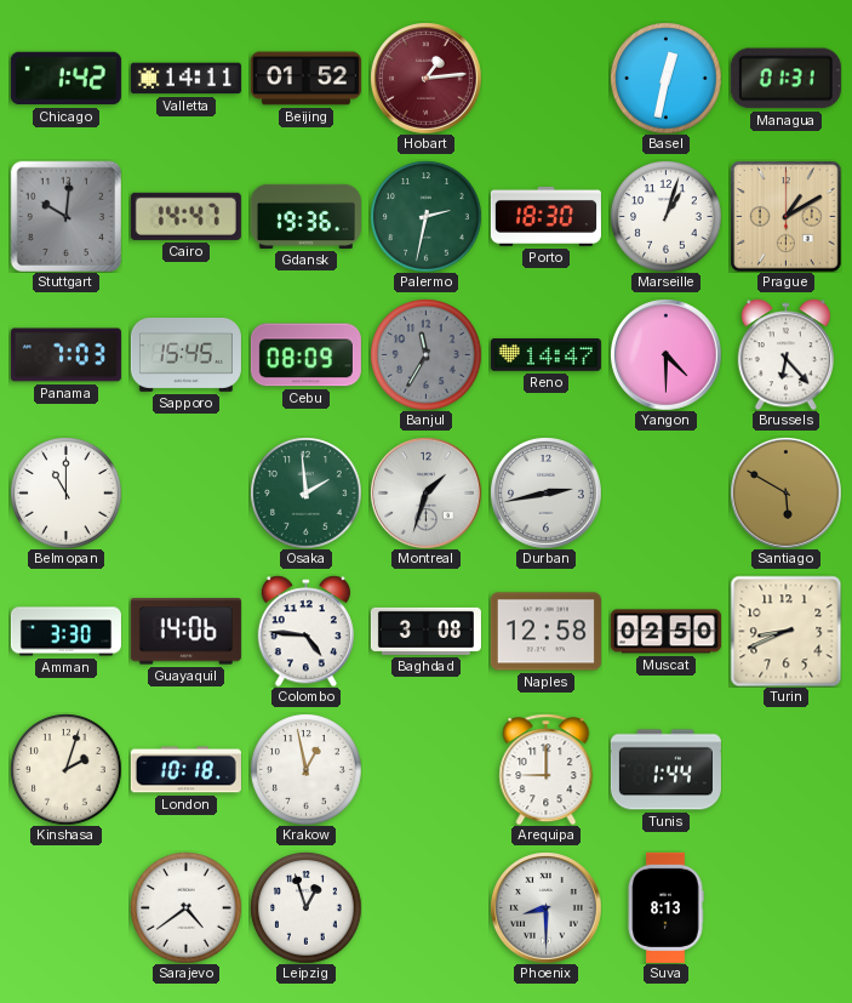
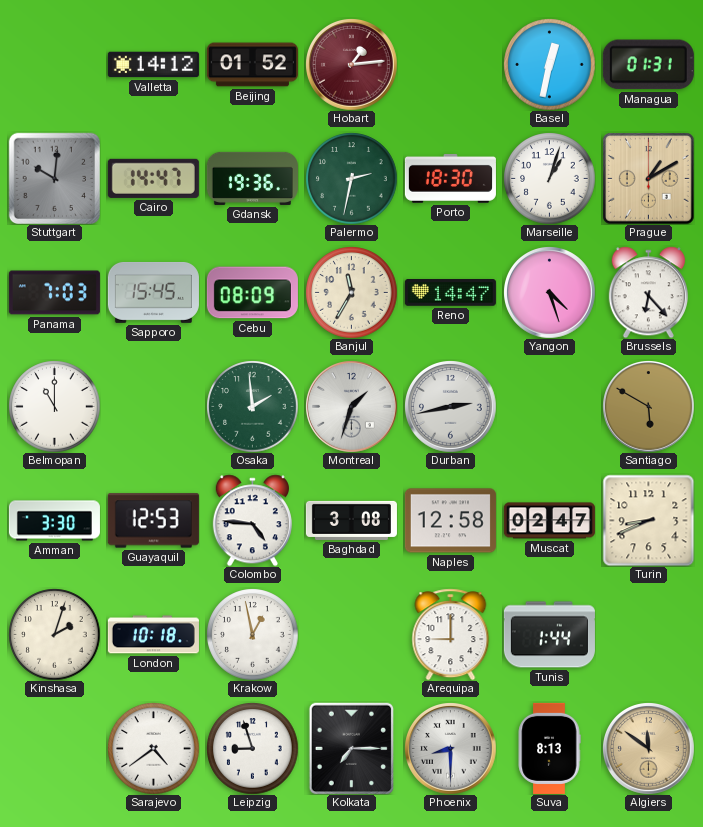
Chicago: 1:42 -> none
Valletta: 14:11 -> 14:12
Banjul dial: grey -> cream
Yangon: 4:30 -> 4:27
Guayaquil: 14:06 -> 12:53
Muscat: 02:50 -> 02:47
Leipzig: 12:57 -> 8:57
Kolkata: none -> 7:15
Algiers: none -> 11:51
